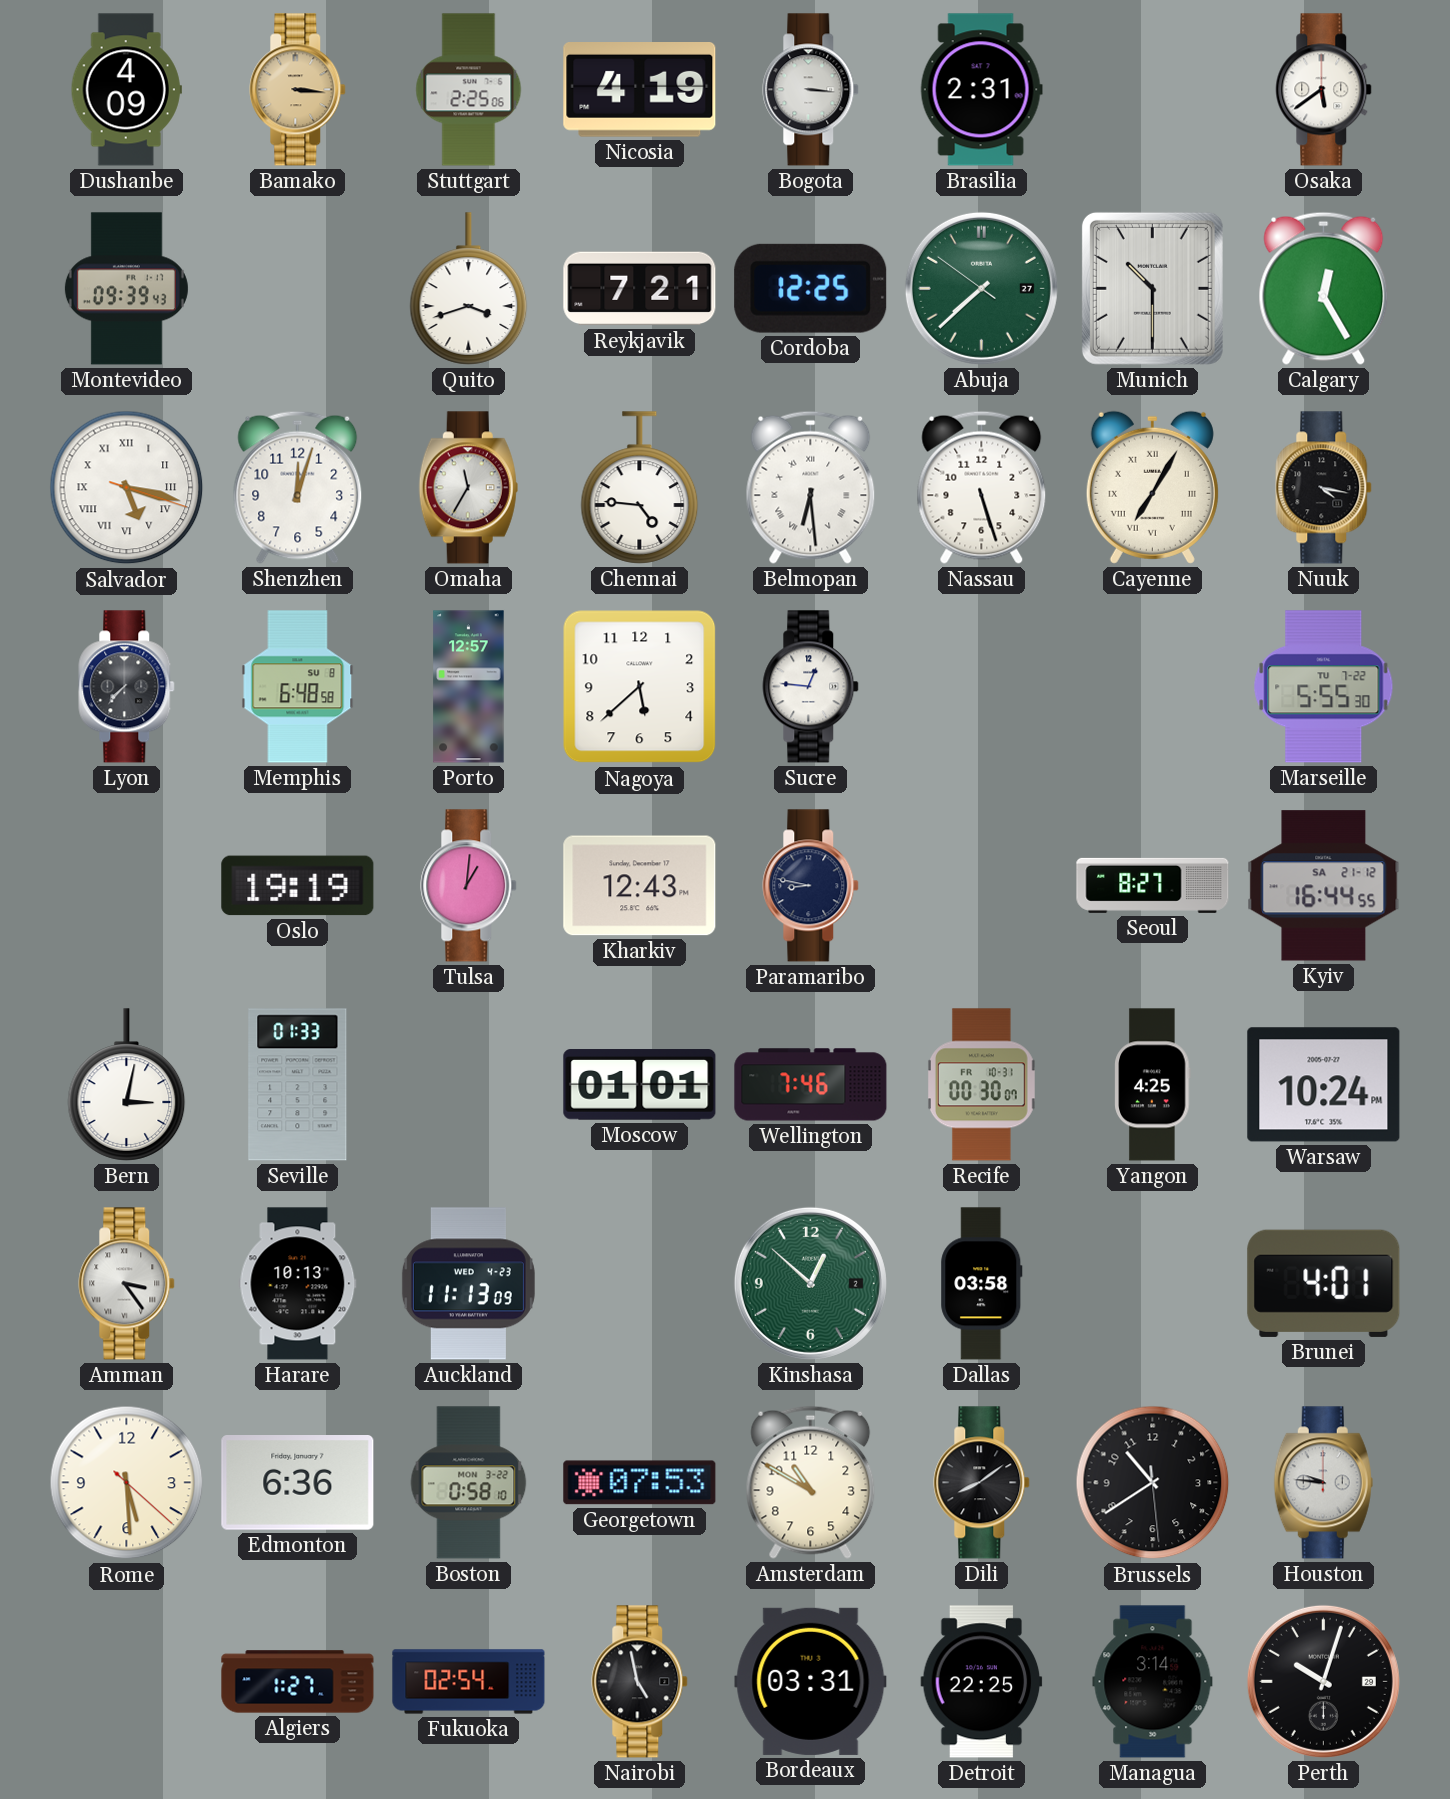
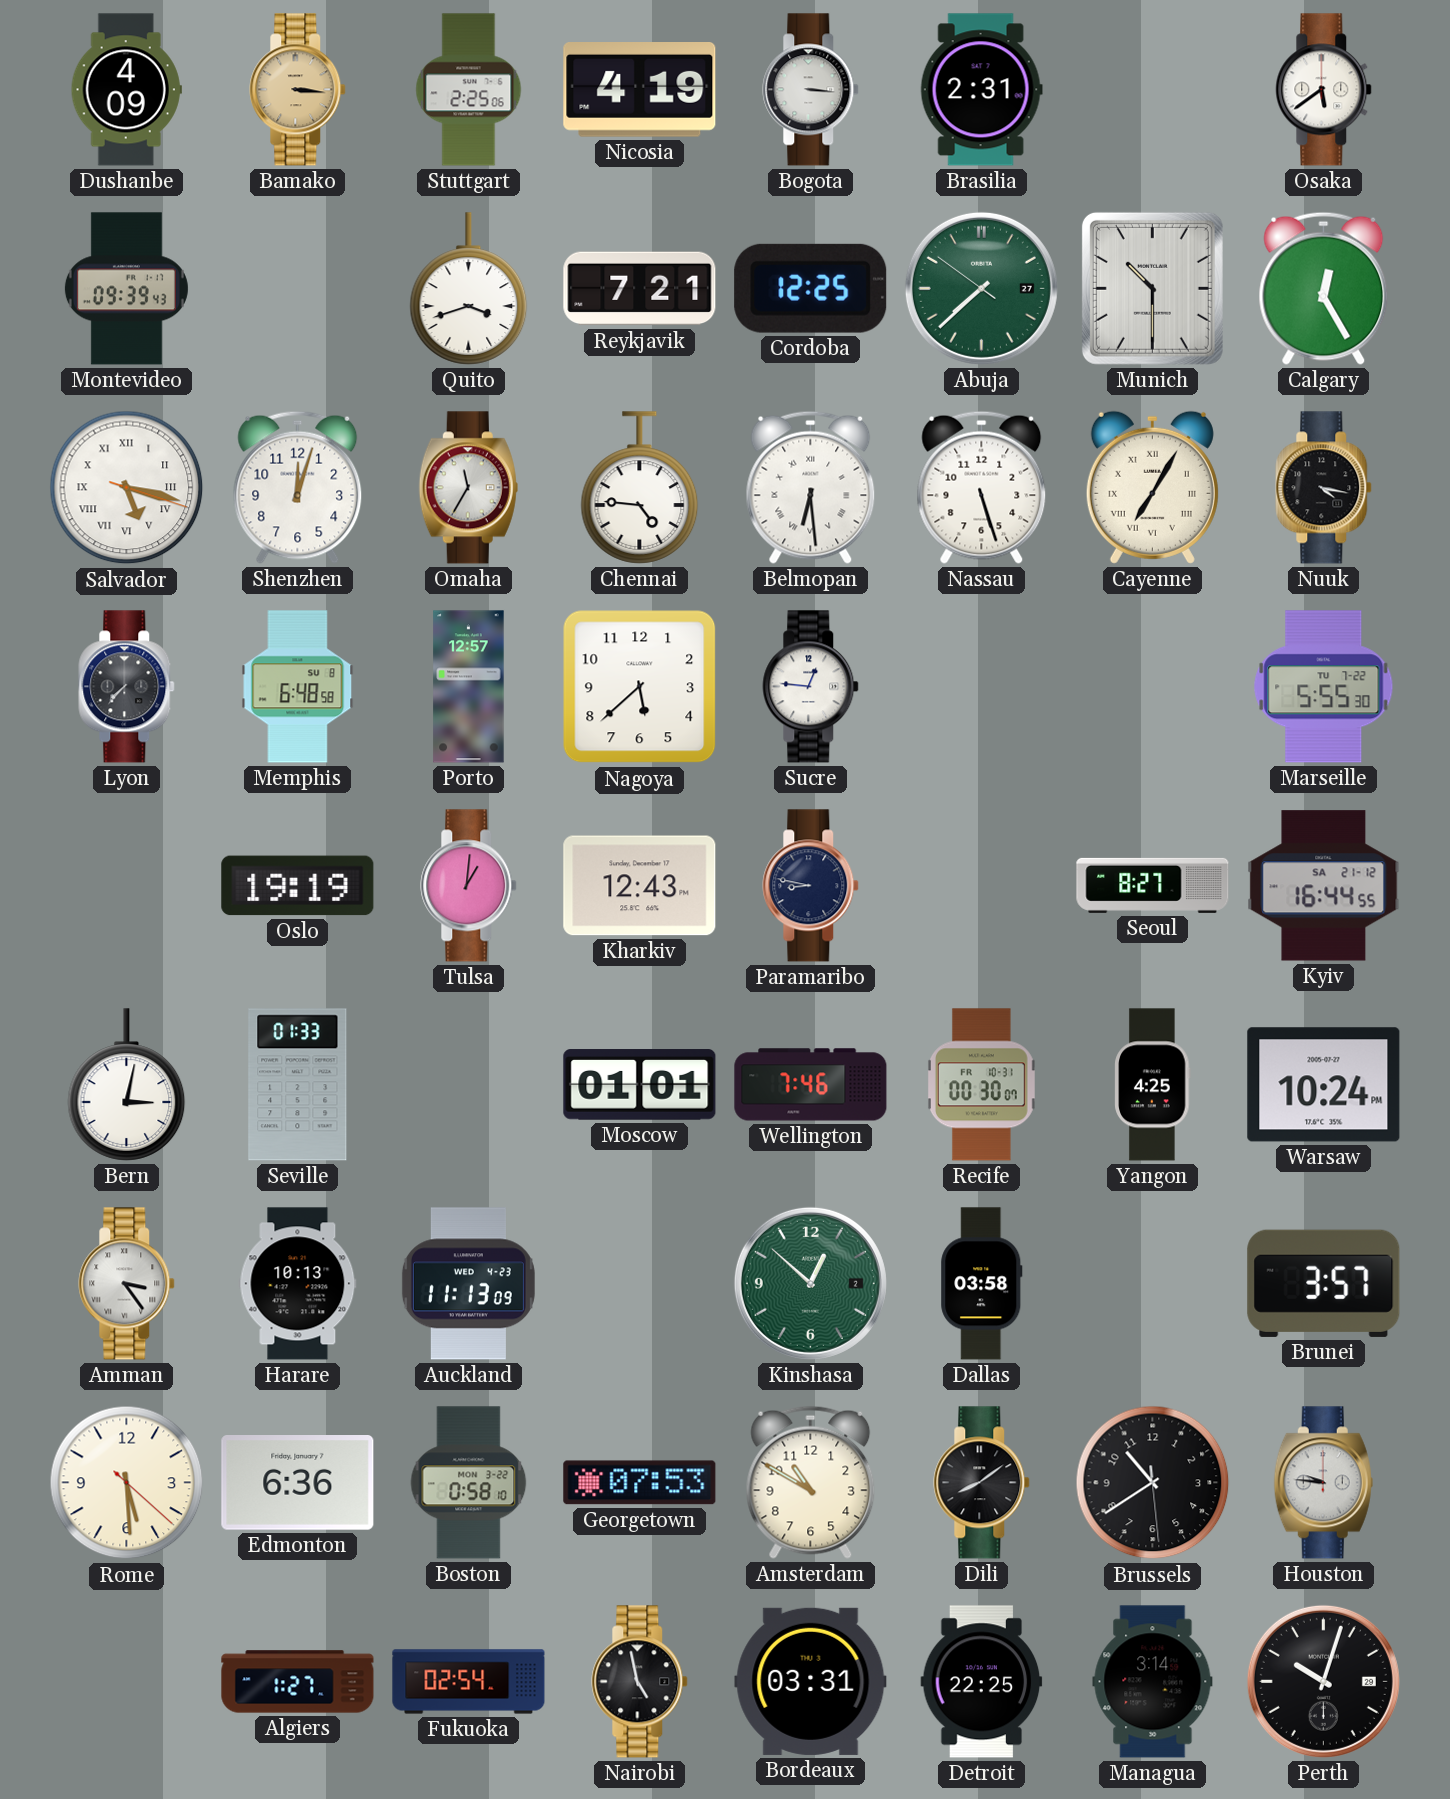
Brunei: 4:01 -> 3:57
